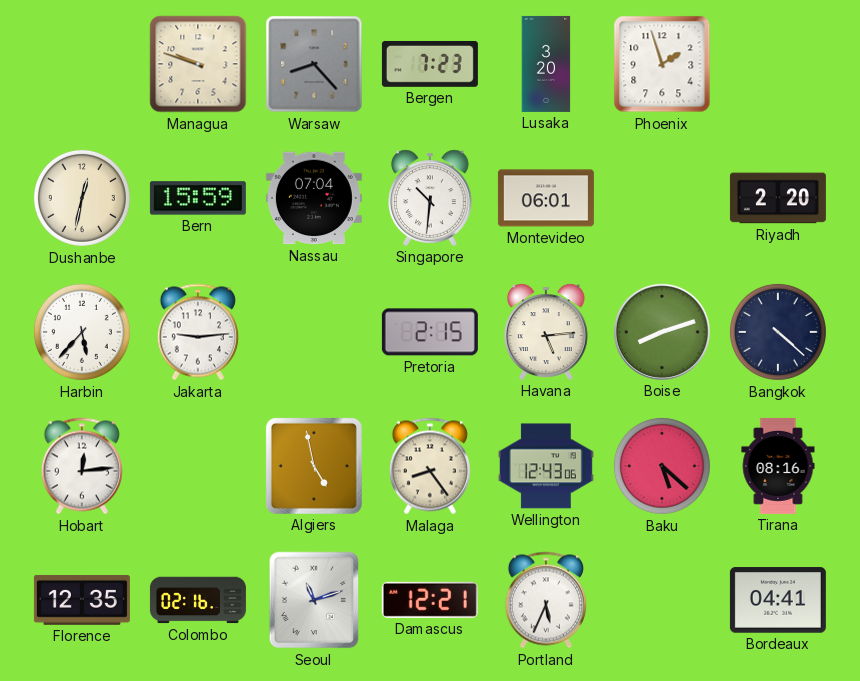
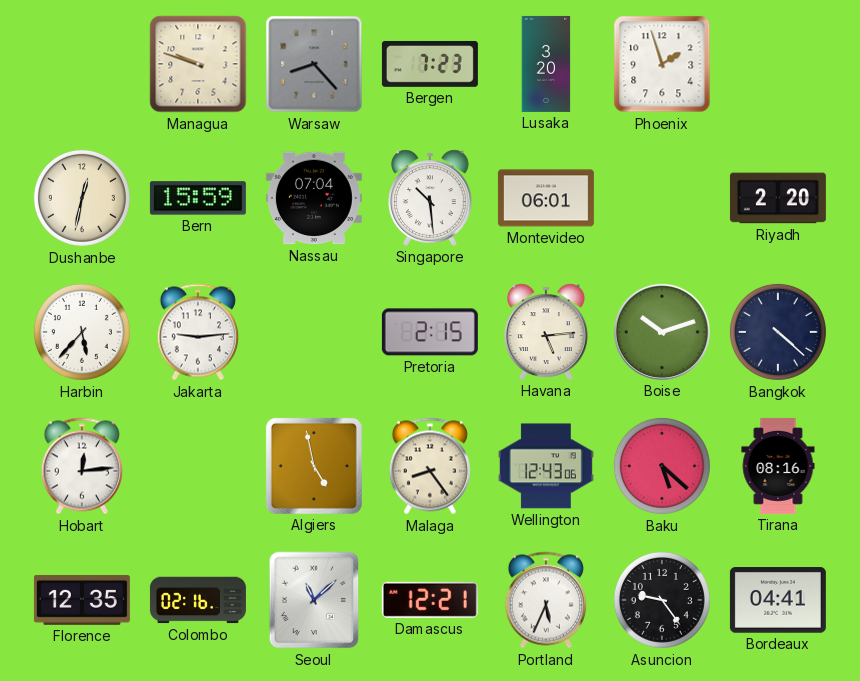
Singapore: 10:31 -> 10:29
Boise: 8:12 -> 10:12
Seoul: 11:12 -> 11:08
Asuncion: none -> 9:24
